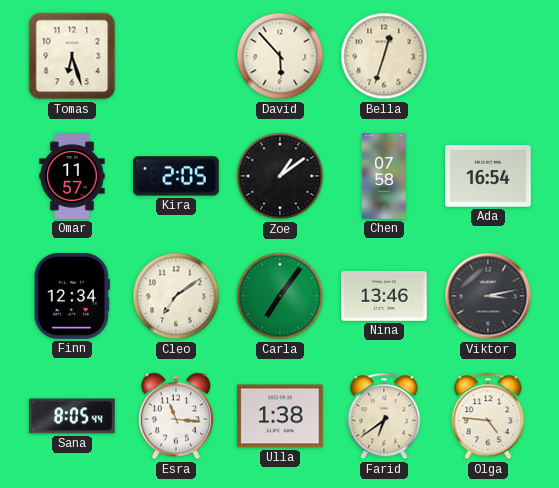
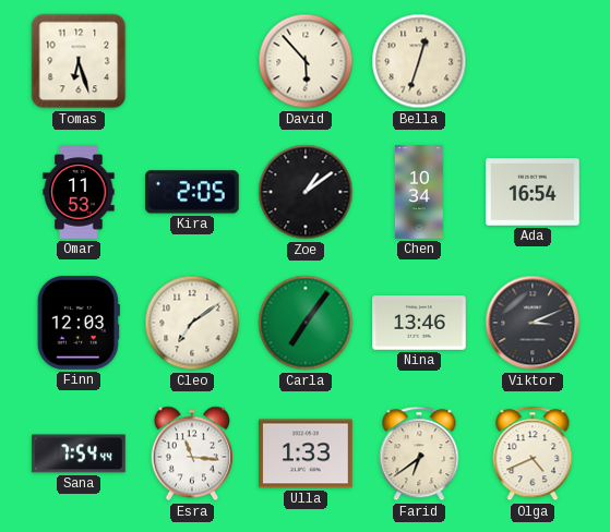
Omar: 11:57 -> 11:53
Chen: 07:58 -> 10:34
Finn: 12:34 -> 12:03
Viktor: 3:13 -> 3:11
Sana: 8:05 -> 7:54
Ulla: 1:38 -> 1:33
Olga: 4:46 -> 4:41
